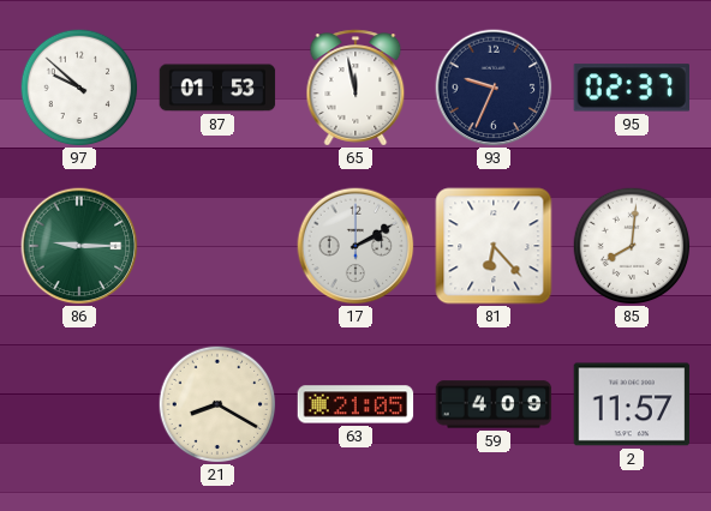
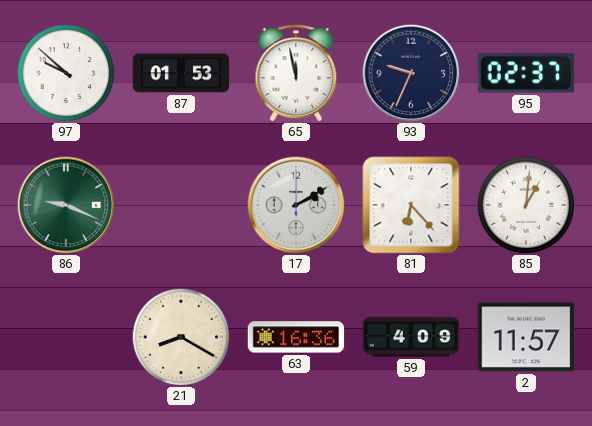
86: 9:15 -> 9:19
85: 8:01 -> 1:01
63: 21:05 -> 16:36
